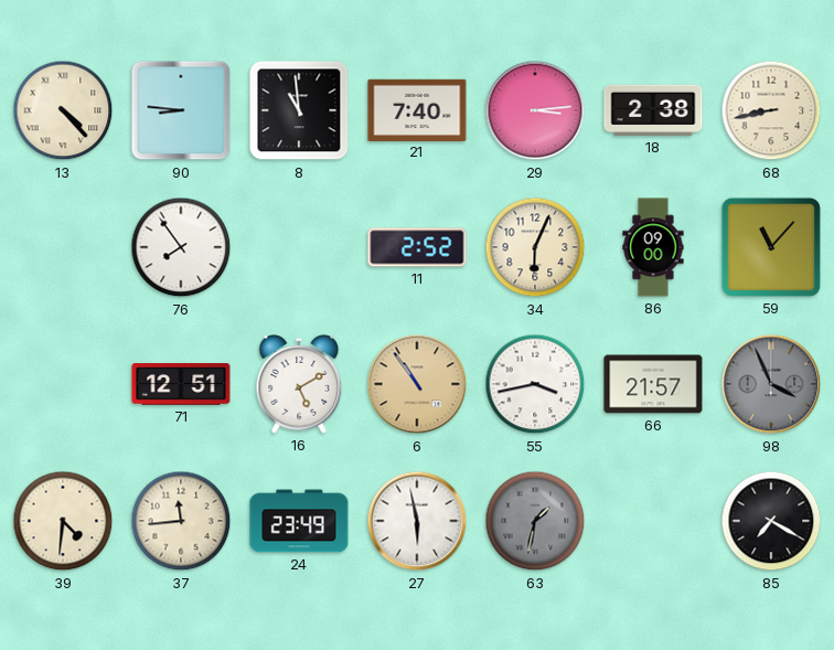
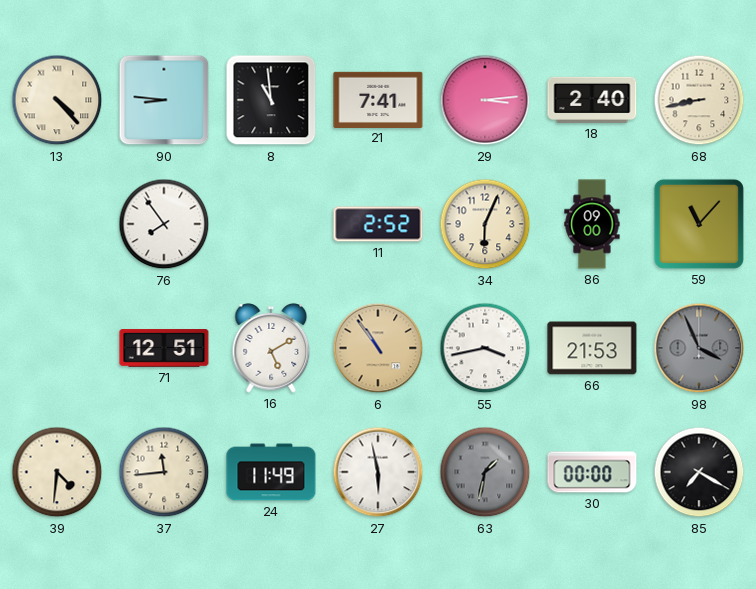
21: 7:40 -> 7:41
18: 2:38 -> 2:40
66: 21:57 -> 21:53
24: 23:49 -> 11:49
30: none -> 00:00
